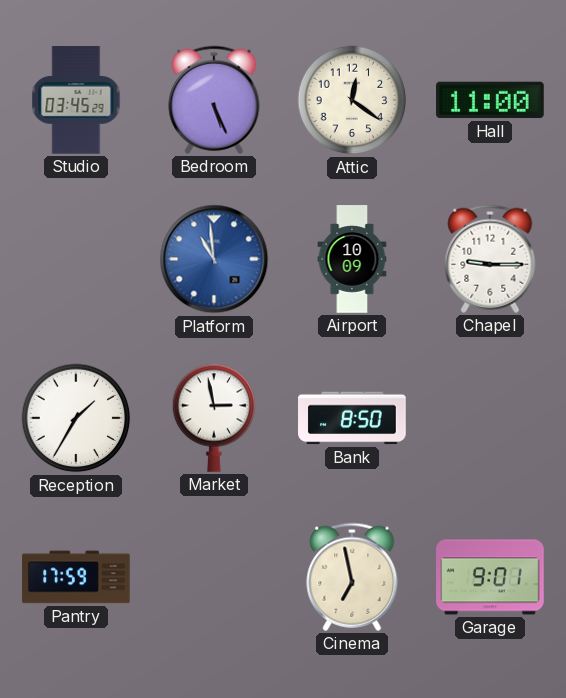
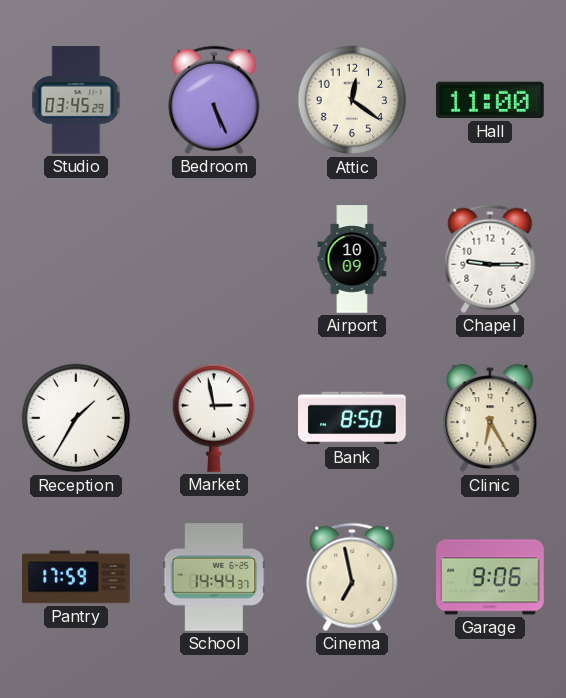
Platform: 10:59 -> none
Clinic: none -> 6:25
School: none -> 14:44
Garage: 9:01 -> 9:06
